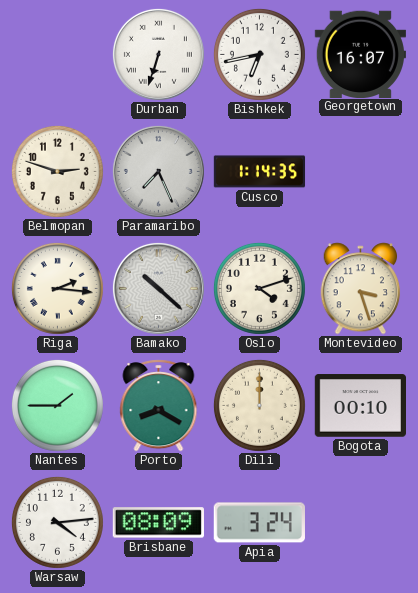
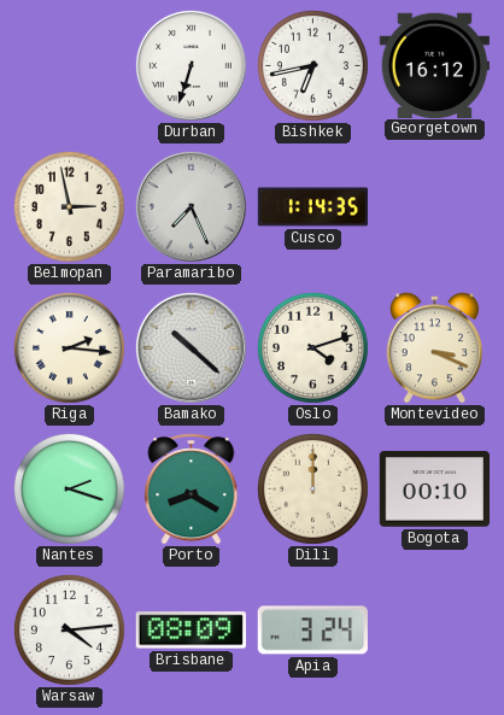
Georgetown: 16:07 -> 16:12
Belmopan: 2:48 -> 2:58
Montevideo: 3:27 -> 3:19
Nantes: 1:45 -> 2:18
